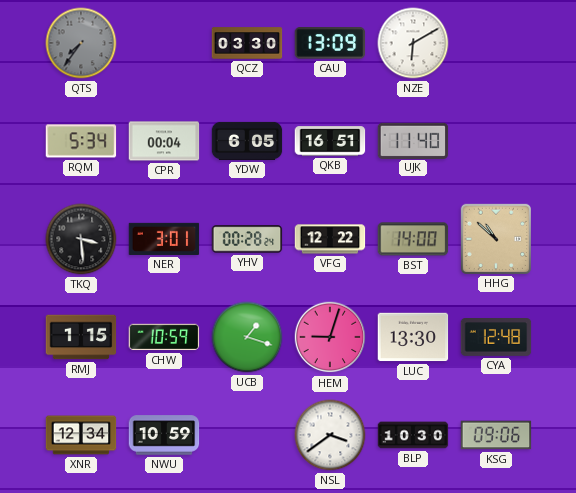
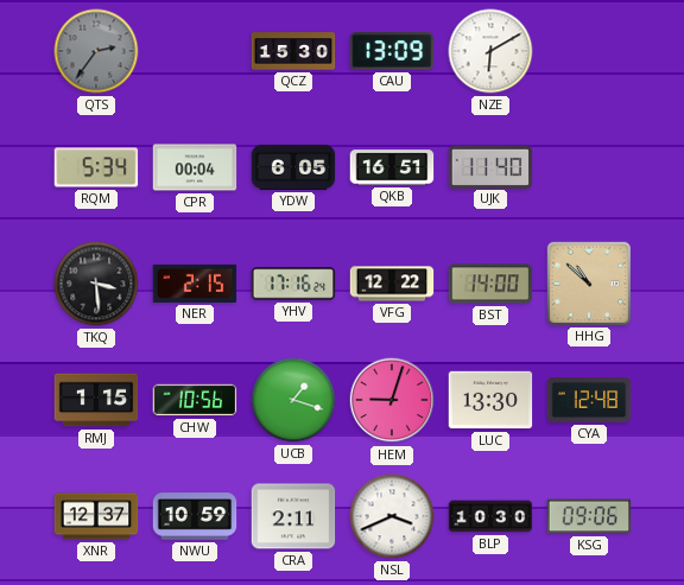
QTS: 7:36 -> 2:36
QCZ: 03:30 -> 15:30
NER: 3:01 -> 2:15
YHV: 00:28 -> 17:16
CHW: 10:59 -> 10:56
XNR: 12:34 -> 12:37
CRA: none -> 2:11
NSL: 3:39 -> 3:41
